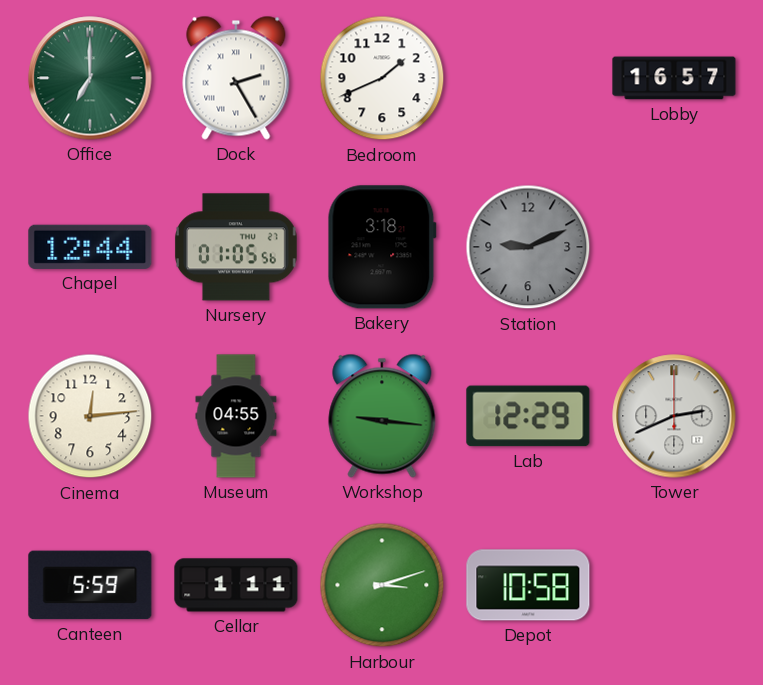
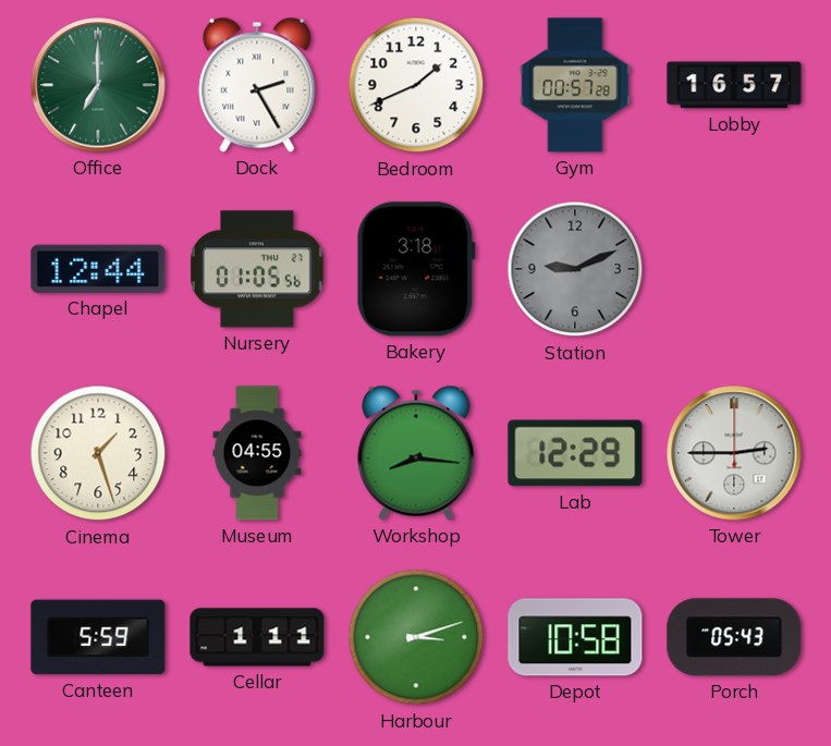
Gym: none -> 00:57
Cinema: 12:14 -> 1:27
Workshop: 9:16 -> 8:16
Tower: 2:41 -> 2:45
Porch: none -> 05:43
